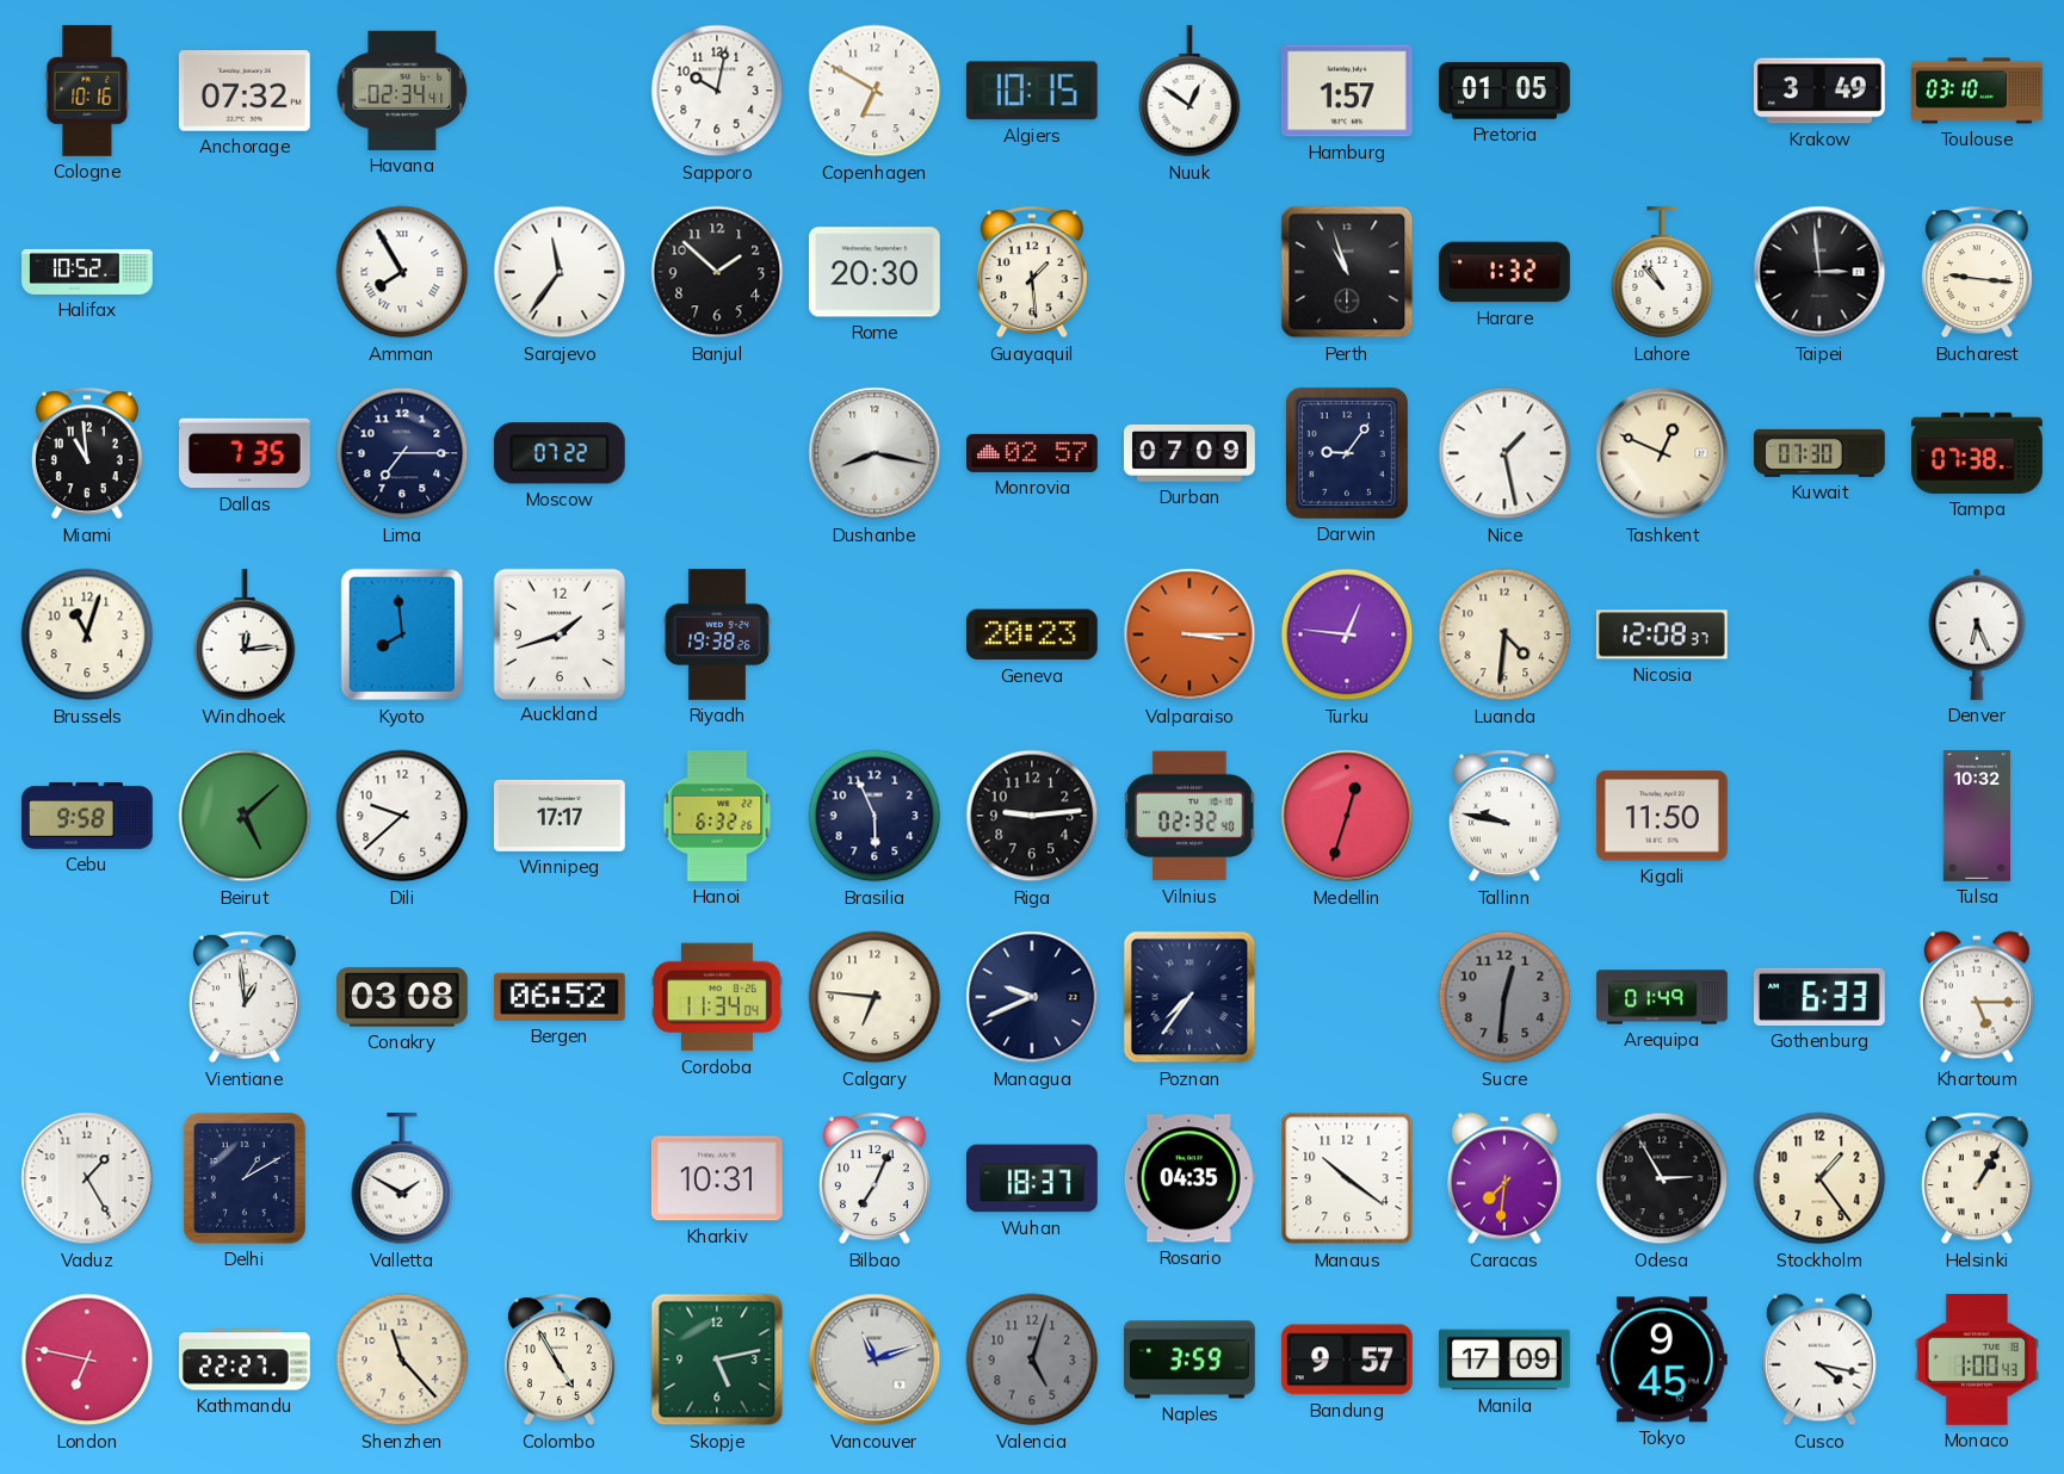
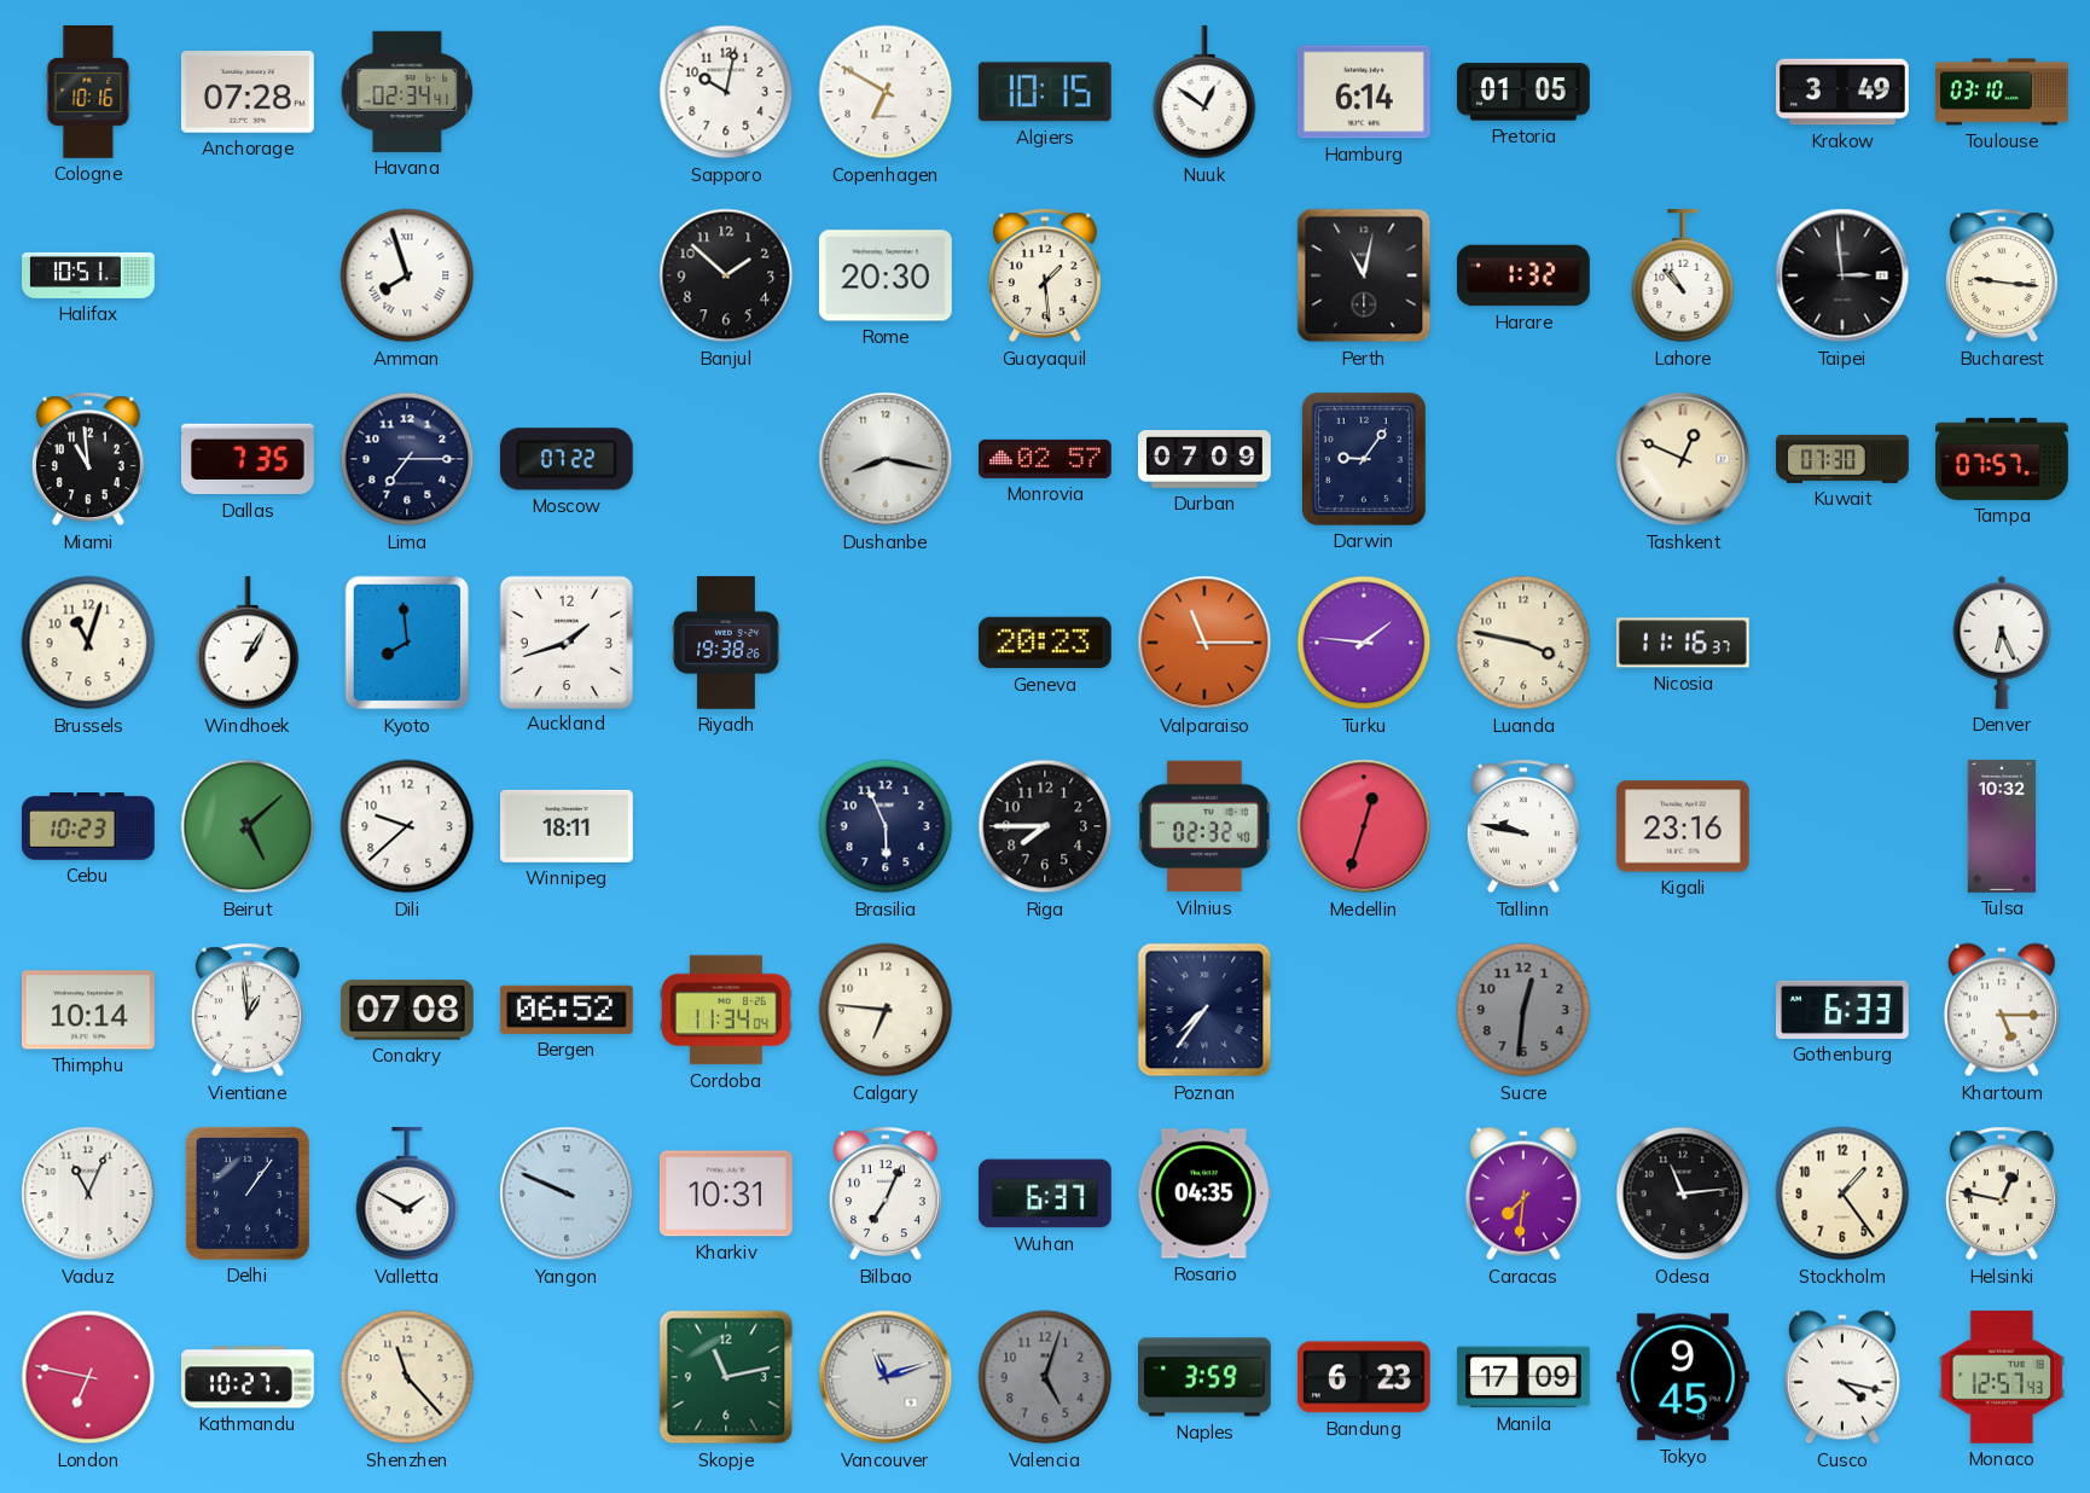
Anchorage: 07:32 -> 07:28
Hamburg: 1:57 -> 6:14
Halifax: 10:52 -> 10:51
Amman: 7:55 -> 7:57
Sarajevo: 11:36 -> none
Perth: 10:57 -> 11:02
Nice: 1:28 -> none
Tampa: 07:38 -> 07:57
Windhoek: 12:14 -> 1:05
Valparaiso: 3:15 -> 11:15
Turku: 12:46 -> 1:46
Luanda: 4:31 -> 3:47
Nicosia: 12:08 -> 11:16
Cebu: 9:58 -> 10:23
Winnipeg: 17:17 -> 18:11
Hanoi: 6:32 -> none
Riga: 9:14 -> 7:45
Kigali: 11:50 -> 23:16
Thimphu: none -> 10:14
Conakry: 03:08 -> 07:08
Managua: 9:41 -> none
Arequipa: 01:49 -> none
Vaduz: 1:25 -> 11:04
Delhi: 1:10 -> 1:06
Yangon: none -> 9:49
Wuhan: 18:37 -> 6:37
Manaus: 10:21 -> none
Odesa: 2:55 -> 11:14
Helsinki: 1:05 -> 12:47
Kathmandu: 22:27 -> 10:27
Colombo: 4:55 -> none
Skopje: 5:13 -> 11:13
Bandung: 9:57 -> 6:23
Monaco: 1:00 -> 12:57
